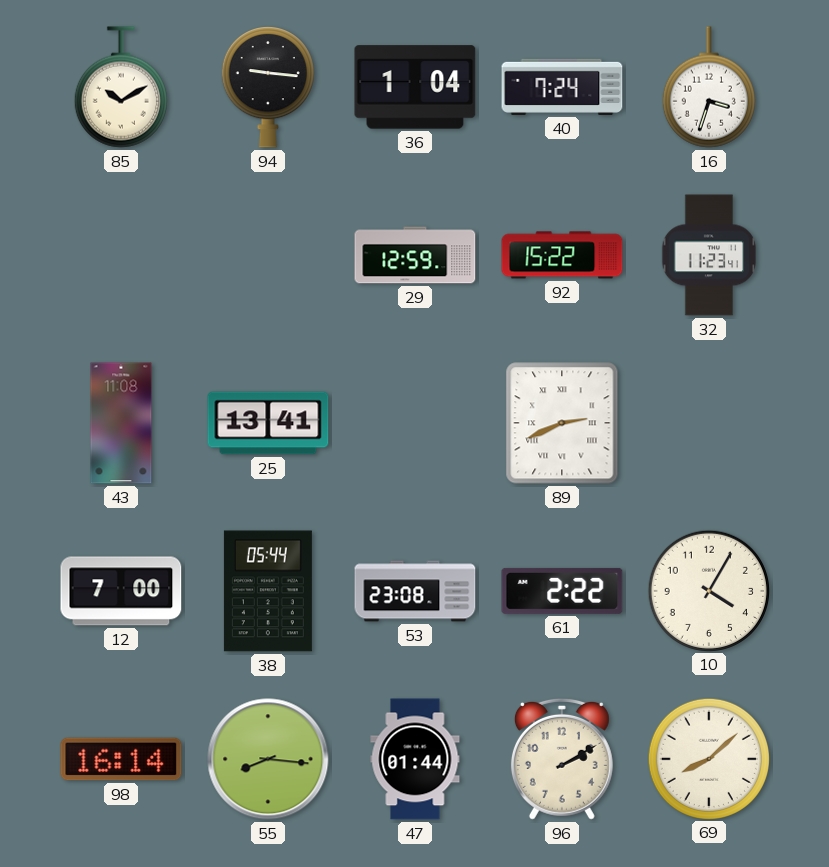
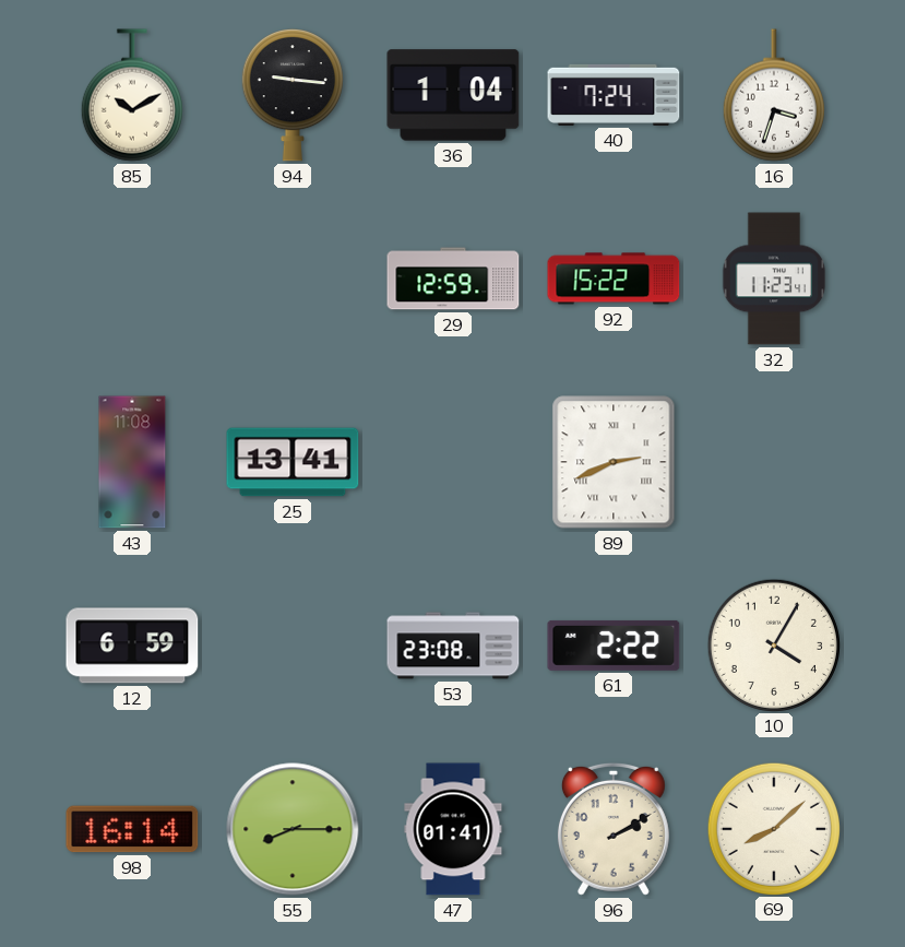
12: 7:00 -> 6:59
38: 05:44 -> none
55: 8:16 -> 8:15
47: 01:44 -> 01:41
